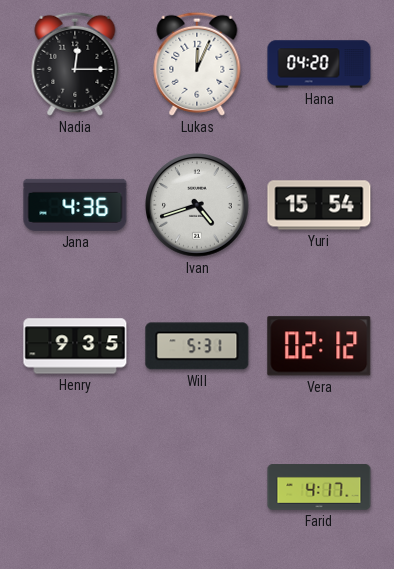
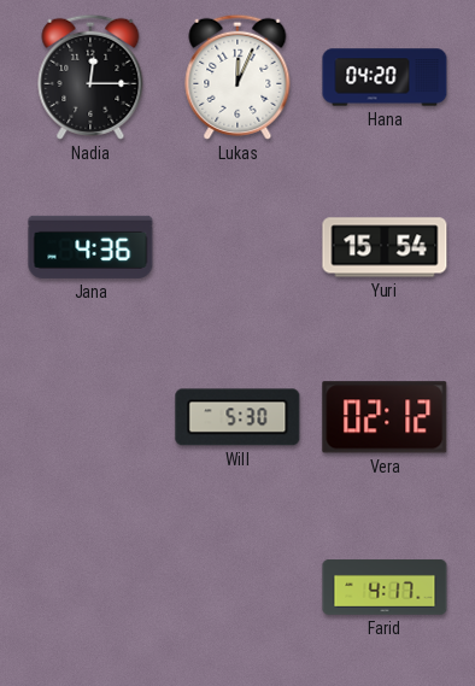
Ivan: 4:42 -> none
Henry: 9:35 -> none
Will: 5:31 -> 5:30
